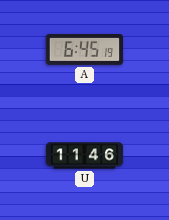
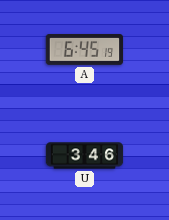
U: 11:46 -> 3:46
